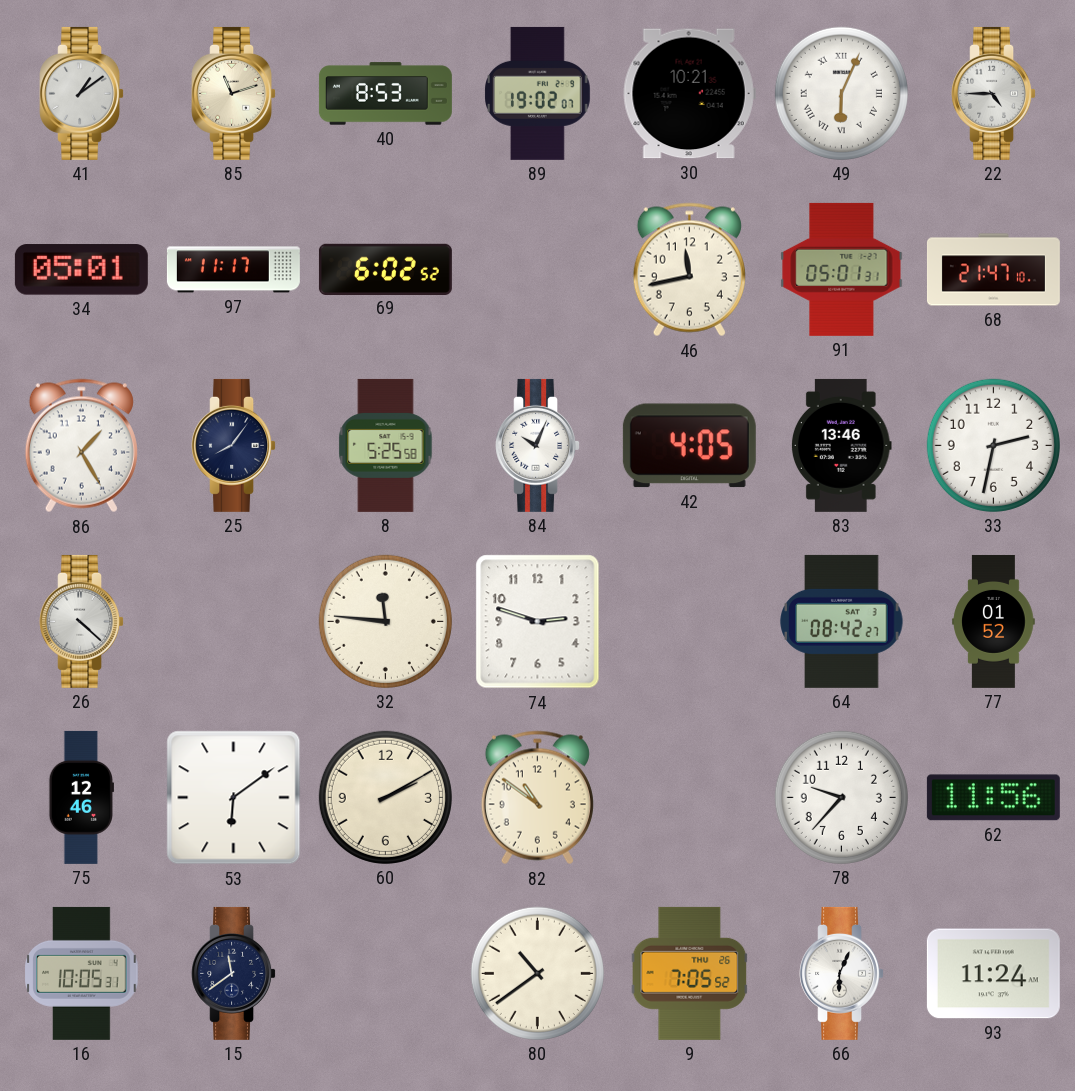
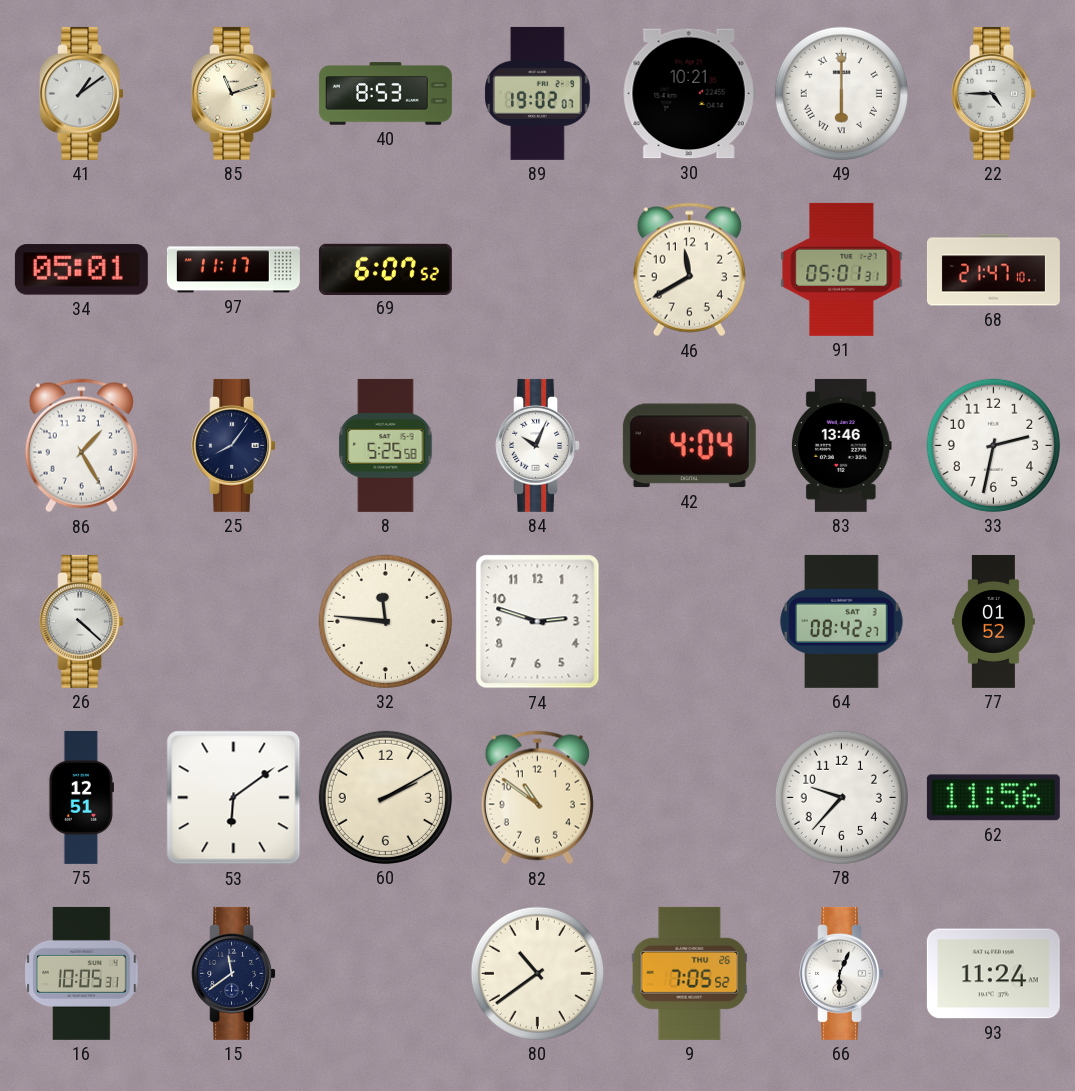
49: 6:04 -> 6:00
69: 6:02 -> 6:07
46: 11:43 -> 11:40
42: 4:05 -> 4:04
75: 12:46 -> 12:51
